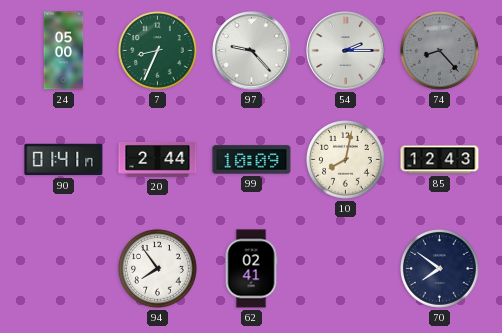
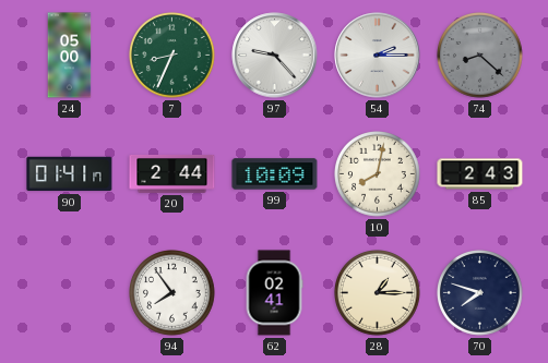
74: 8:23 -> 8:22
85: 12:43 -> 2:43
28: none -> 1:15
70: 7:51 -> 7:48
